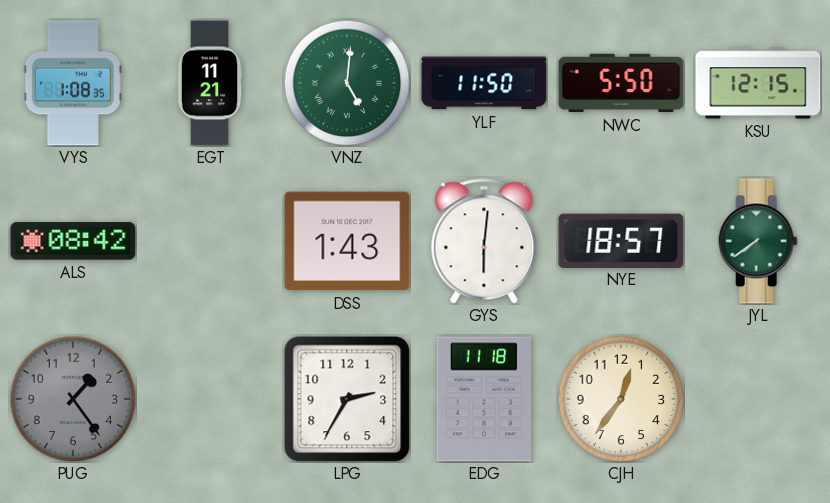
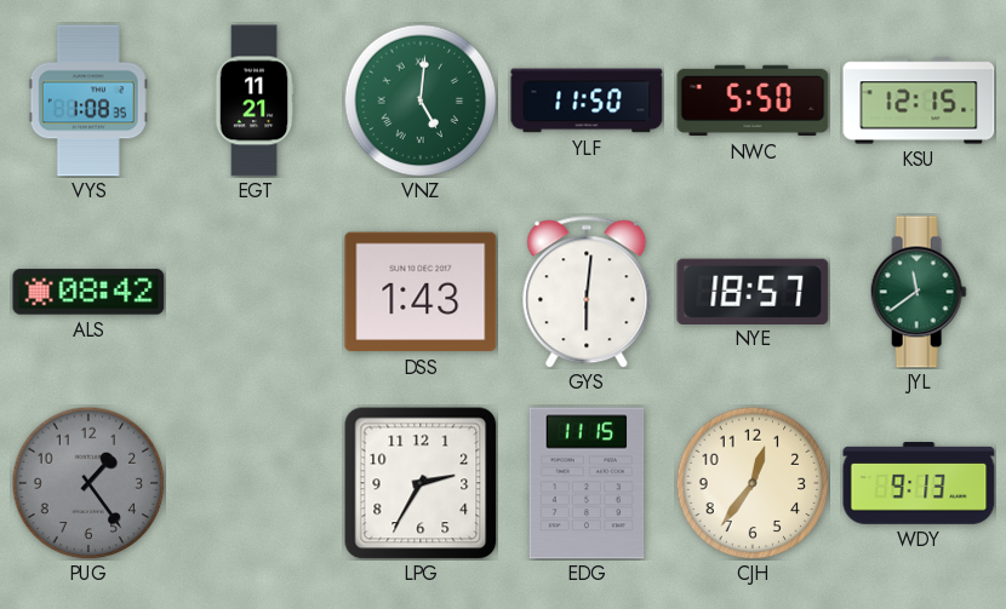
JYL: 7:39 -> 11:39
EDG: 11:18 -> 11:15
WDY: none -> 9:13
